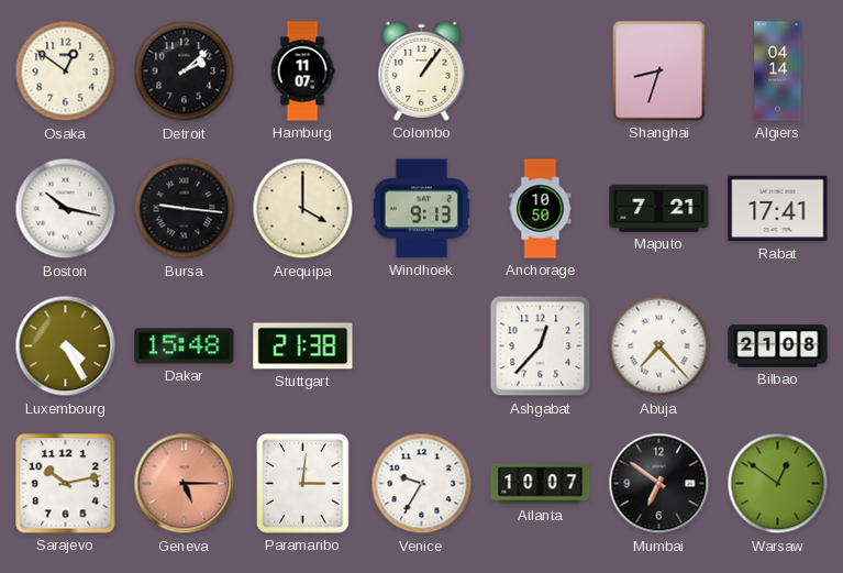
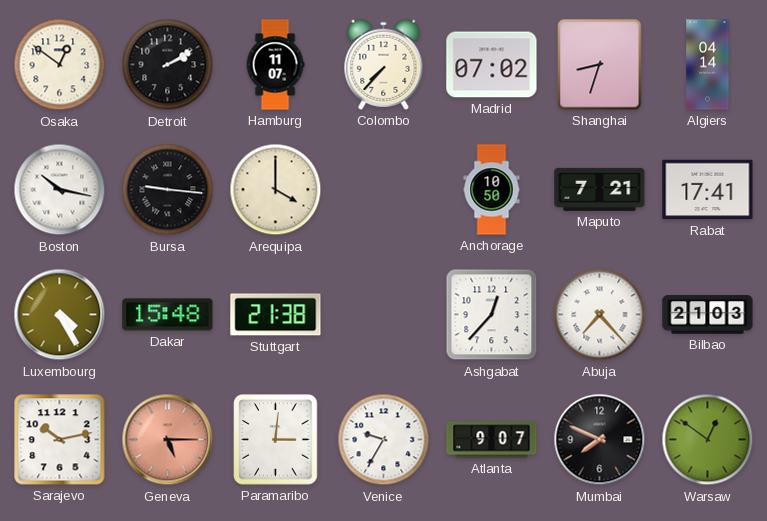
Detroit: 2:08 -> 2:10
Colombo: 1:06 -> 7:37
Madrid: none -> 07:02
Windhoek: 9:13 -> none
Bilbao: 21:08 -> 21:03
Atlanta: 10:07 -> 9:07
Mumbai: 6:51 -> 7:49
